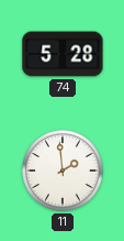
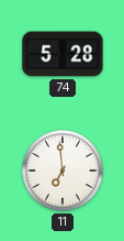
11: 1:59 -> 6:59
